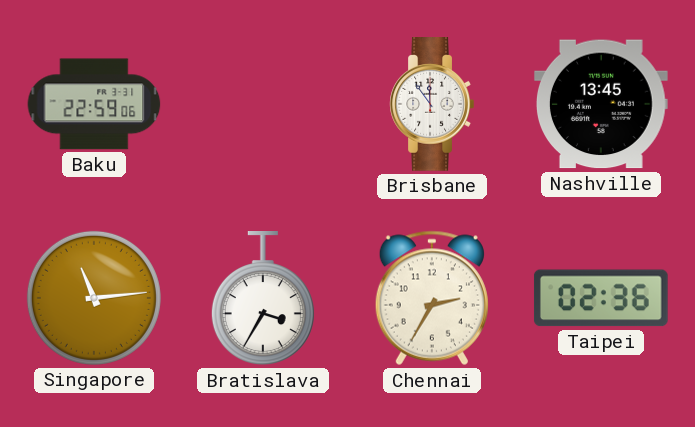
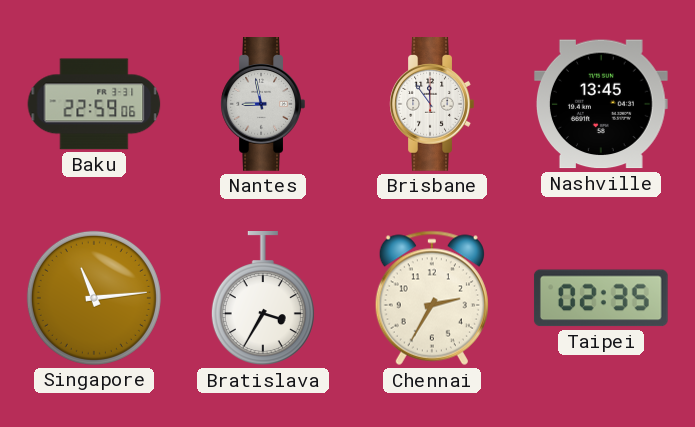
Nantes: none -> 8:58
Taipei: 02:36 -> 02:35
